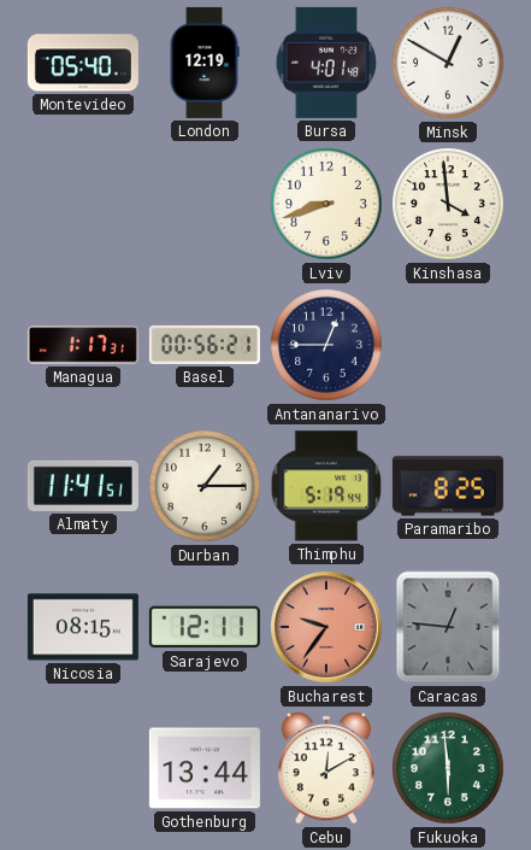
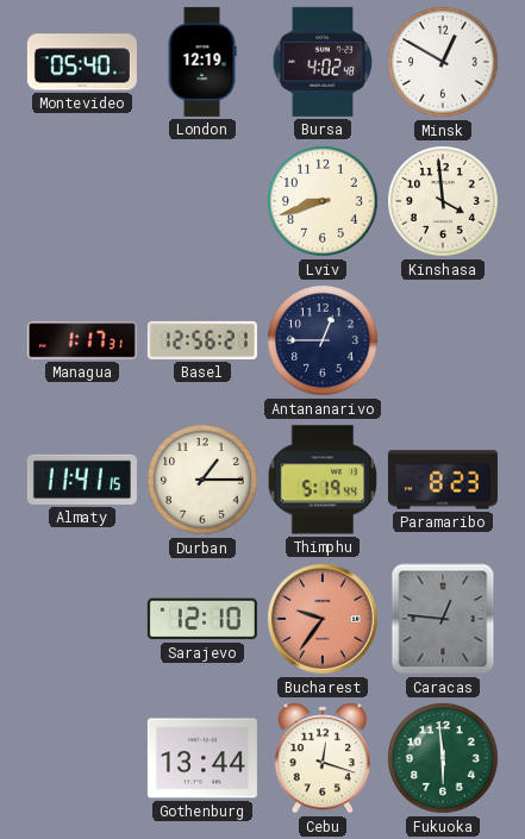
Bursa: 4:01 -> 4:02
Basel: 00:56 -> 12:56
Almaty: 11:41:51 -> 11:41:15
Paramaribo: 8:25 -> 8:23
Nicosia: 08:15 -> none
Sarajevo: 12:11 -> 12:10
Cebu: 12:10 -> 12:18
